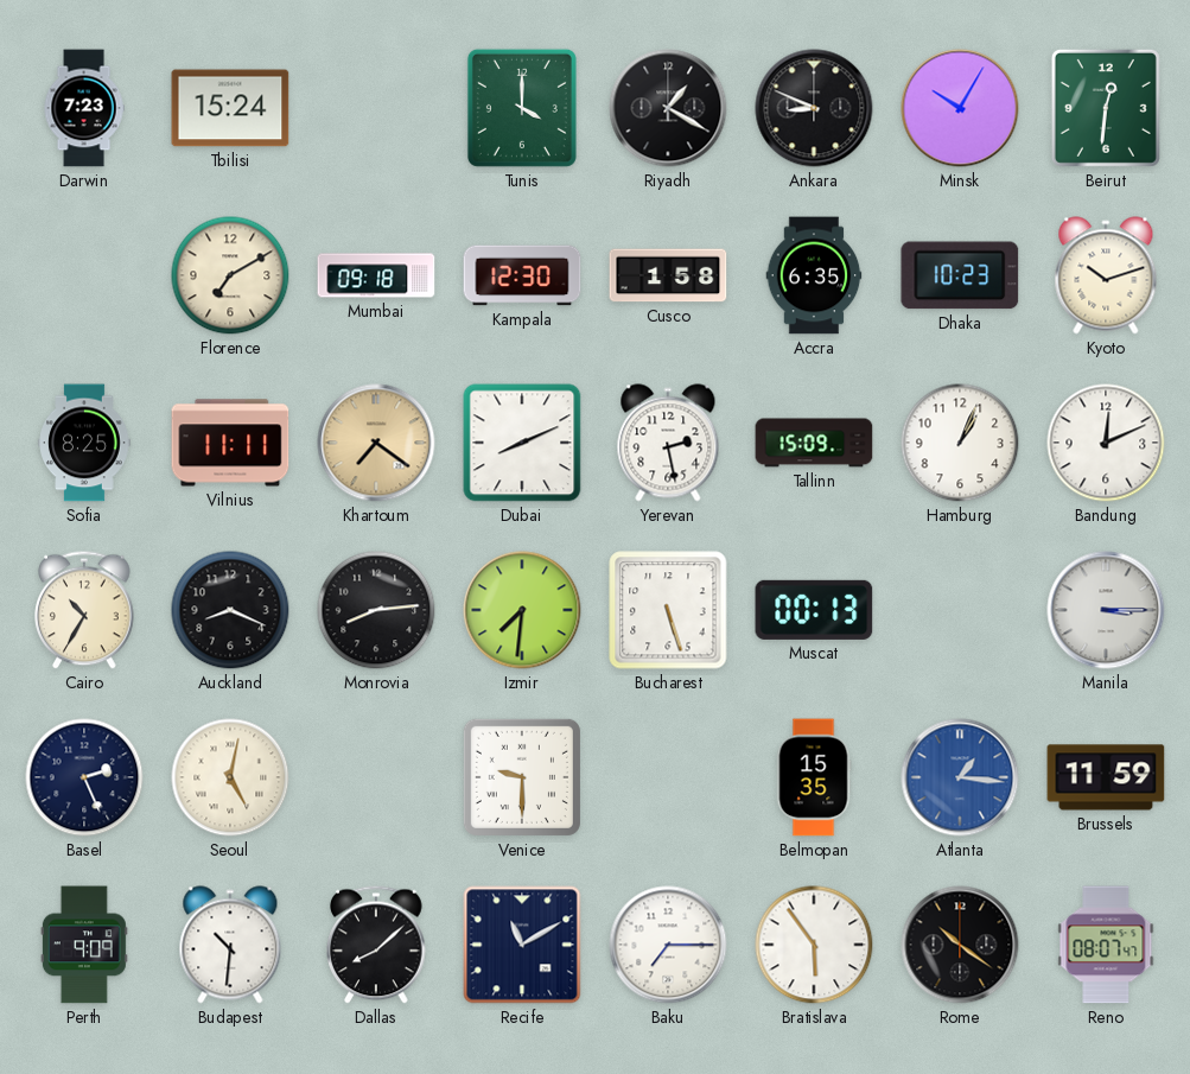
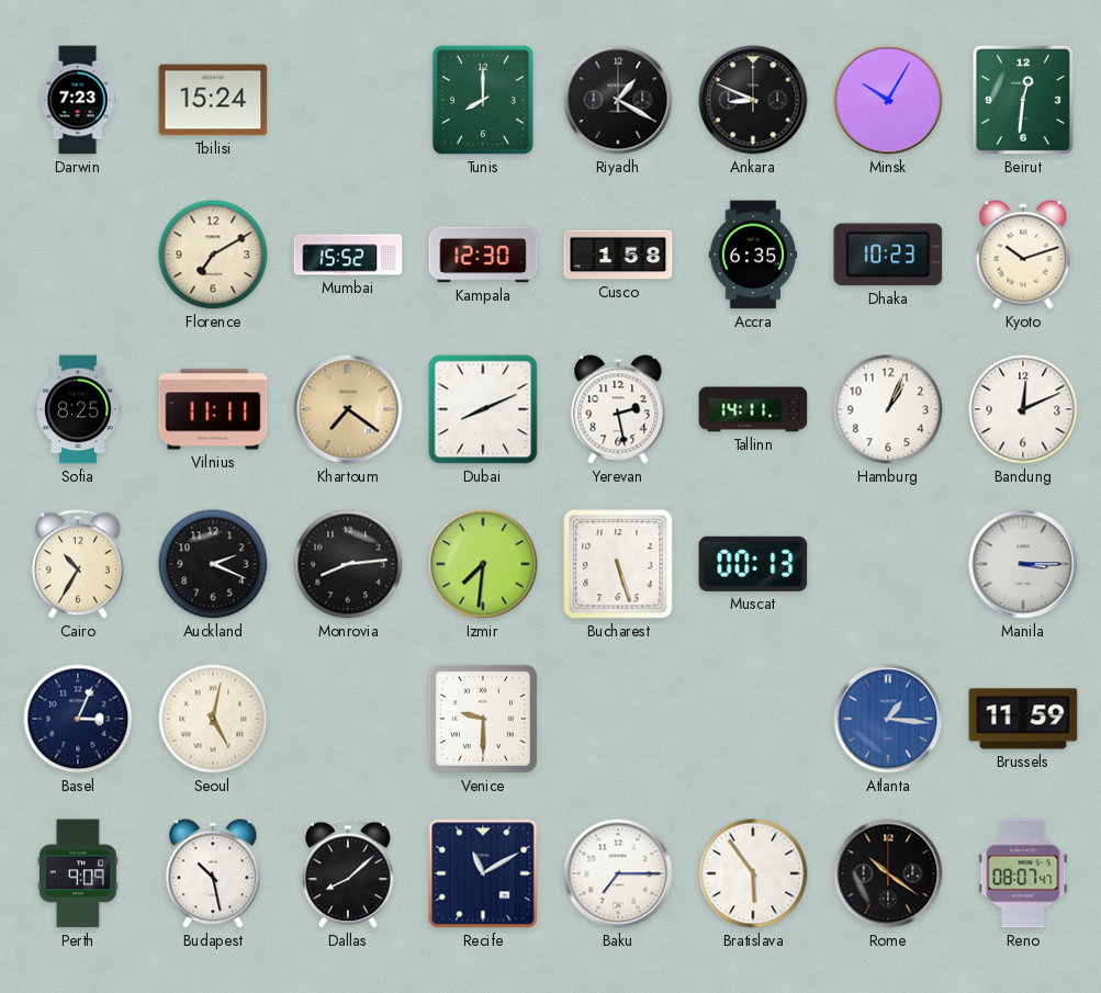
Tunis: 4:00 -> 8:00
Mumbai: 09:18 -> 15:52
Tallinn: 15:09 -> 14:11
Auckland: 8:19 -> 2:19
Basel: 2:26 -> 3:04
Belmopan: 15:35 -> none
Budapest: 10:31 -> 10:28
